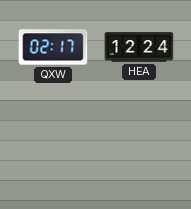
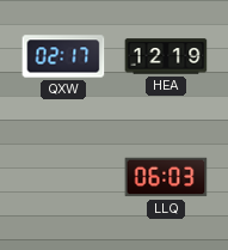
HEA: 12:24 -> 12:19
LLQ: none -> 06:03
